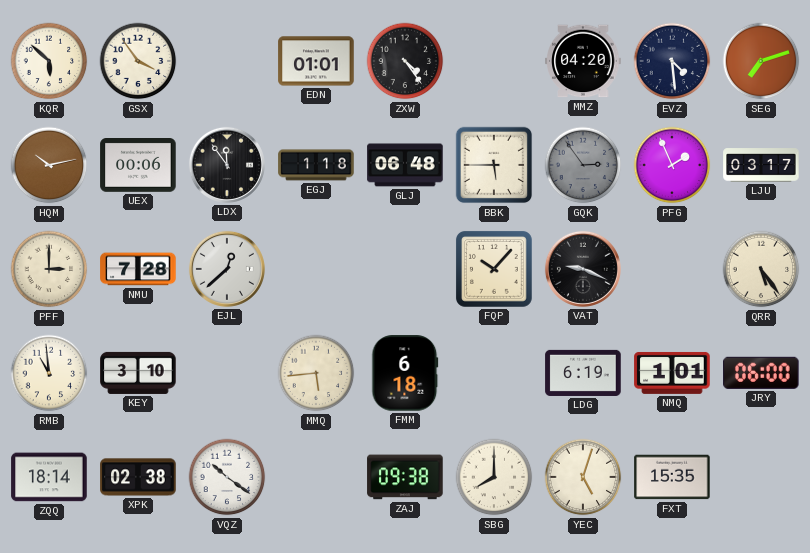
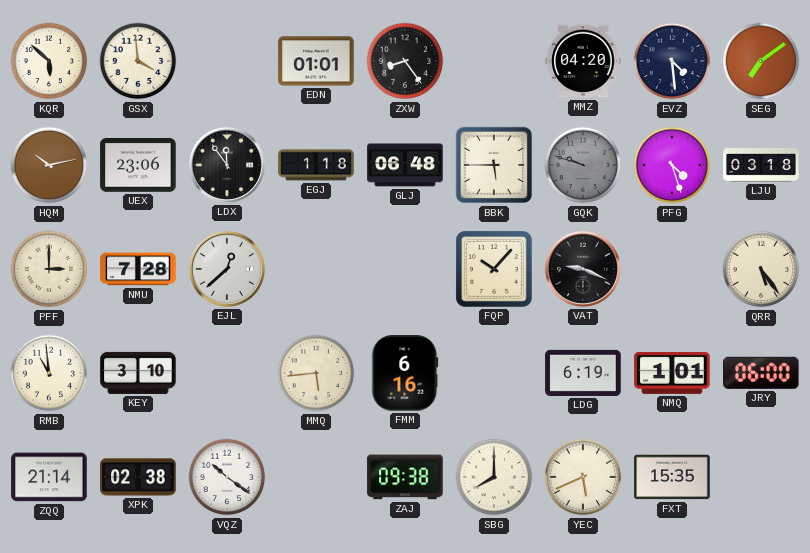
GSX: 3:54 -> 3:59
ZXW: 4:24 -> 8:24
SEG: 7:12 -> 7:09
UEX: 00:06 -> 23:06
GQK: 2:54 -> 9:48
PFG: 1:56 -> 4:27
LJU: 03:17 -> 03:18
FMM: 6:18 -> 6:16
ZQQ: 18:14 -> 21:14
YEC: 5:03 -> 5:41
